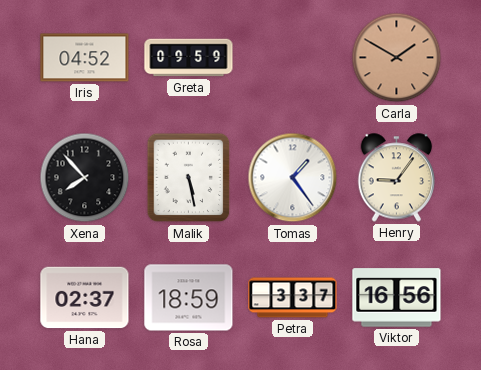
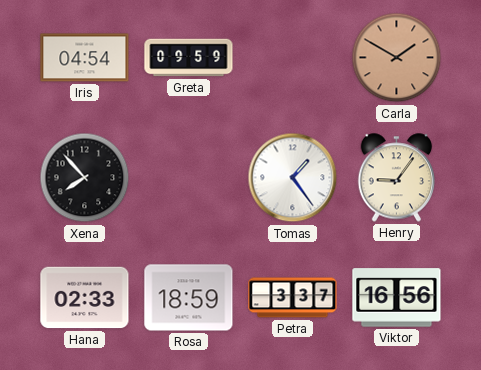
Iris: 04:52 -> 04:54
Malik: 5:28 -> none
Hana: 02:37 -> 02:33
